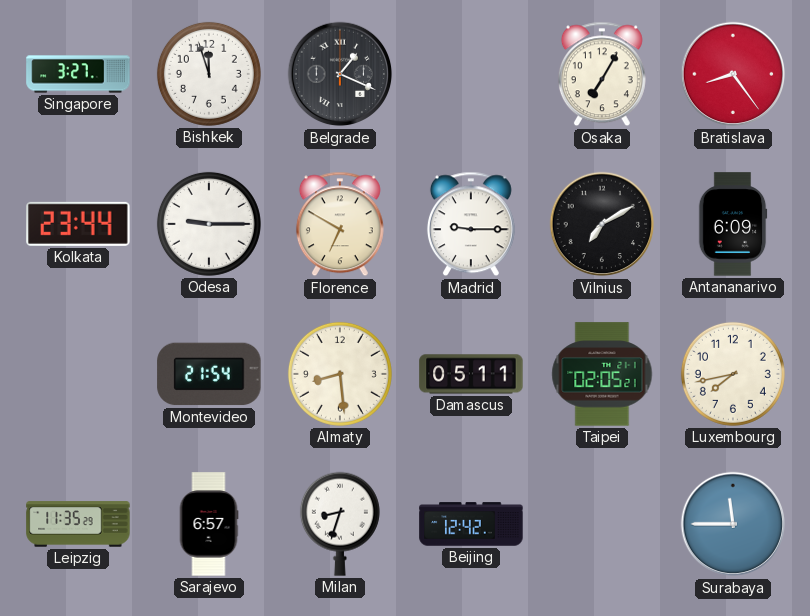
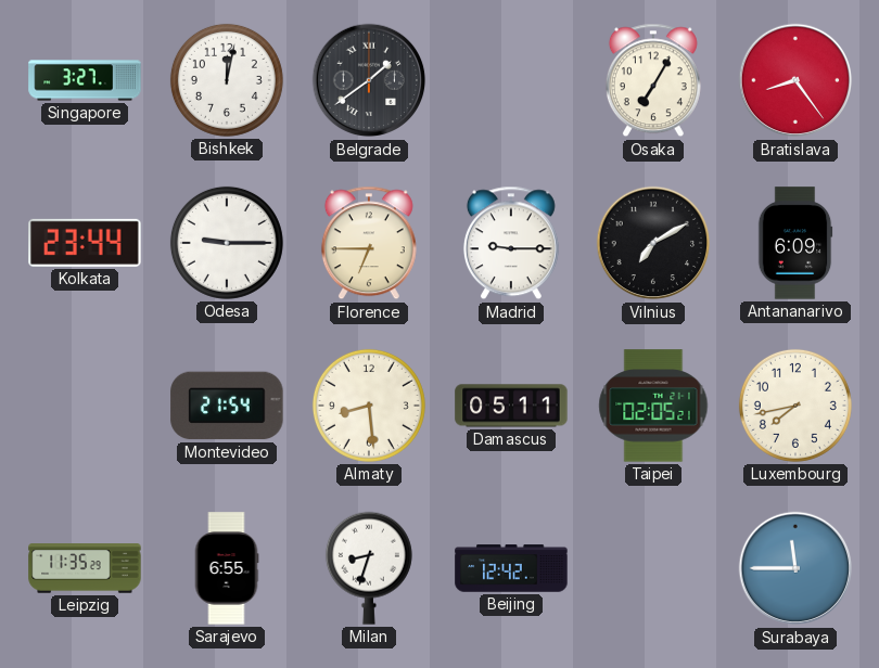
Bishkek: 11:57 -> 12:02
Belgrade: 1:19 -> 1:39
Florence: 6:50 -> 6:45
Sarajevo: 6:57 -> 6:55
